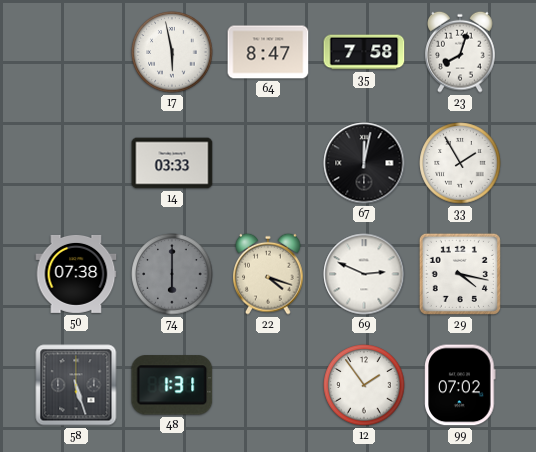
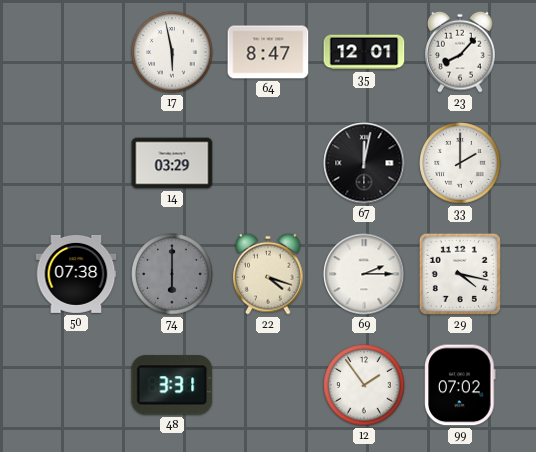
35: 7:58 -> 12:01
23: 8:03 -> 8:07
14: 03:33 -> 03:29
33: 1:55 -> 2:00
69: 2:49 -> 2:15
58: 5:27 -> none
48: 1:31 -> 3:31
